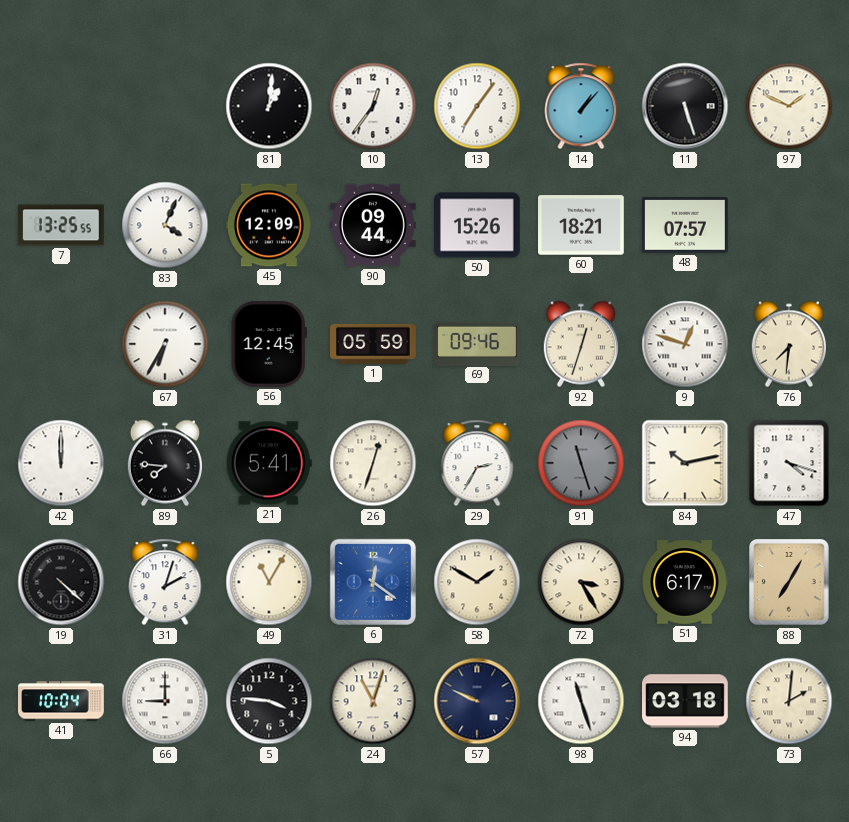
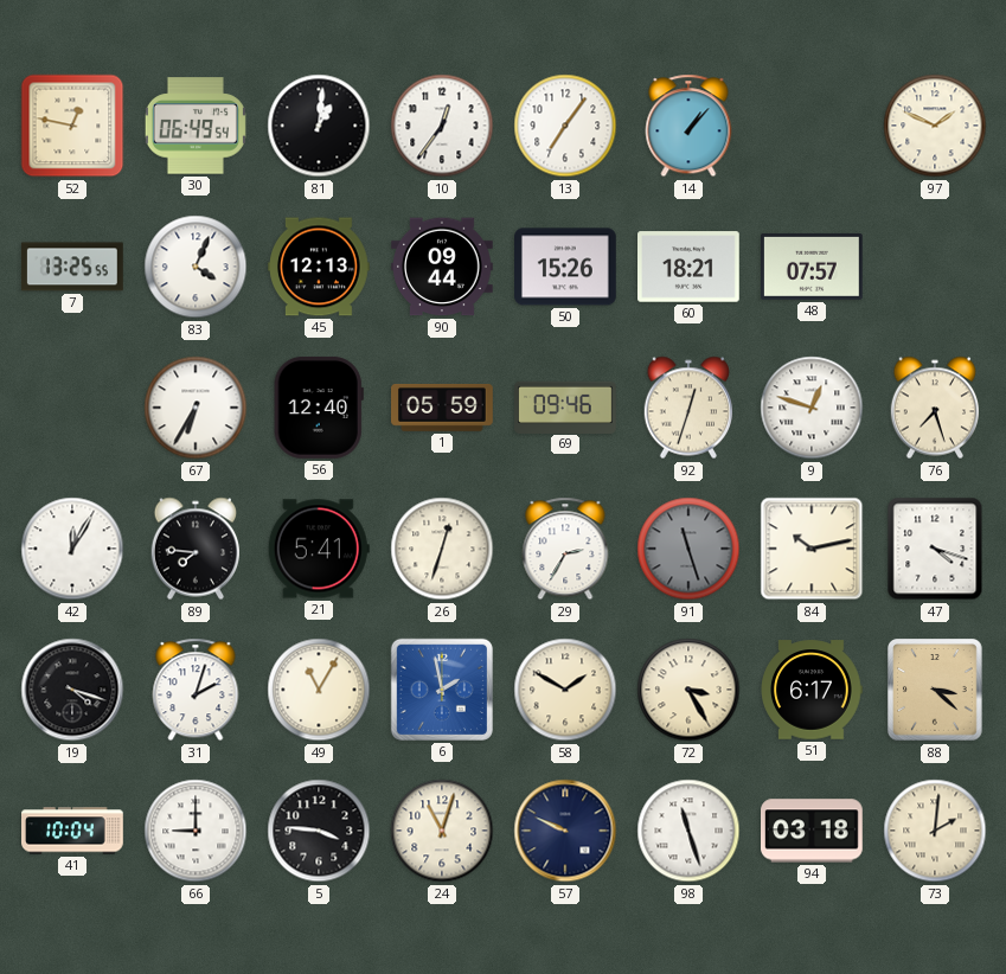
52: none -> 12:47
30: none -> 06:49
11: 5:27 -> none
45: 12:09 -> 12:13
56: 12:45 -> 12:40
76: 7:31 -> 7:27
42: 12:00 -> 12:05
19: 4:22 -> 4:18
6: 12:21 -> 1:58
88: 7:05 -> 3:22
